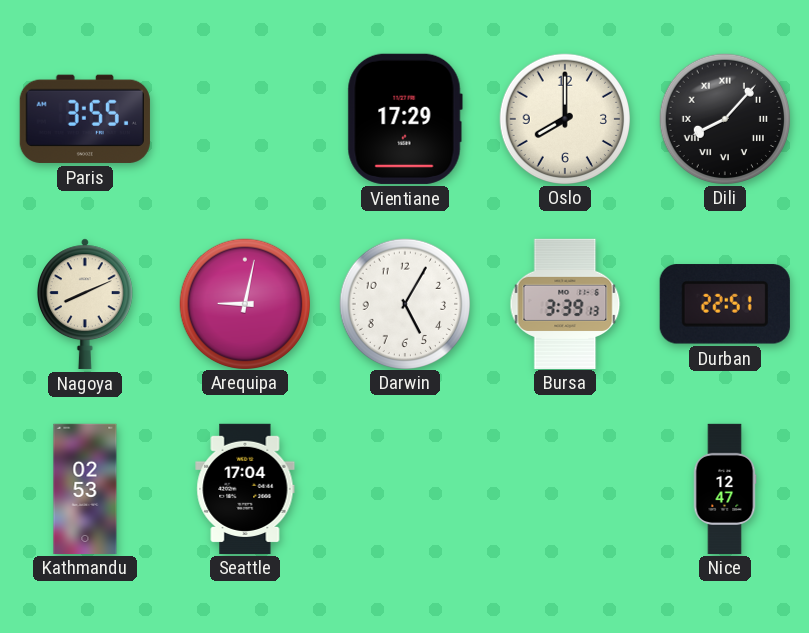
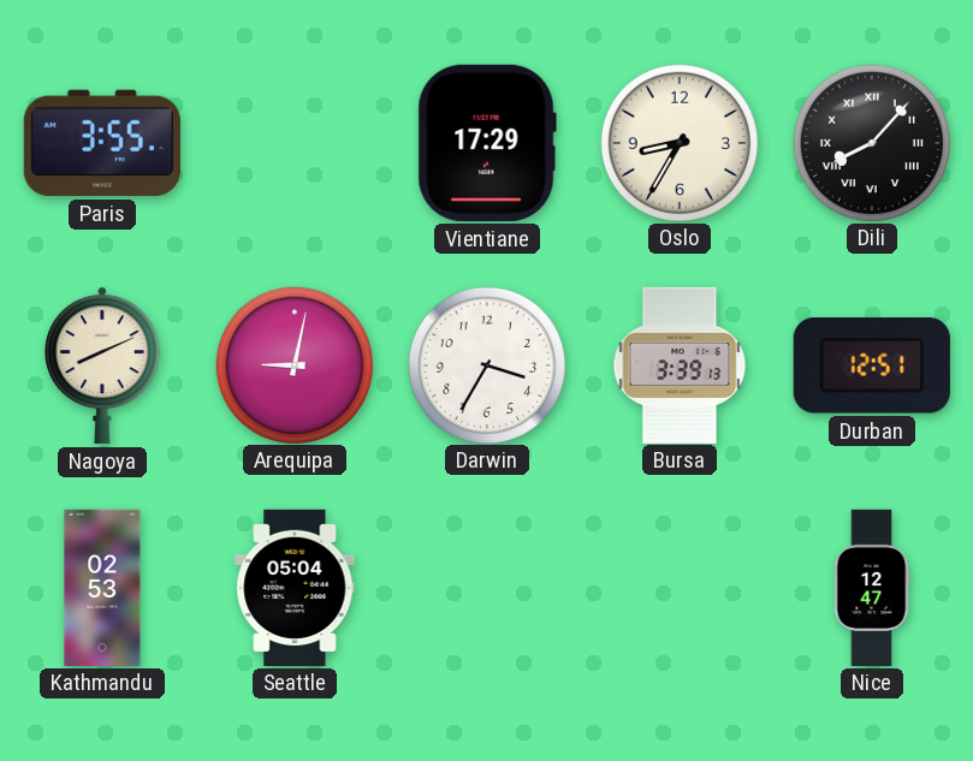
Oslo: 8:00 -> 8:35
Darwin: 5:05 -> 3:35
Durban: 22:51 -> 12:51
Seattle: 17:04 -> 05:04
